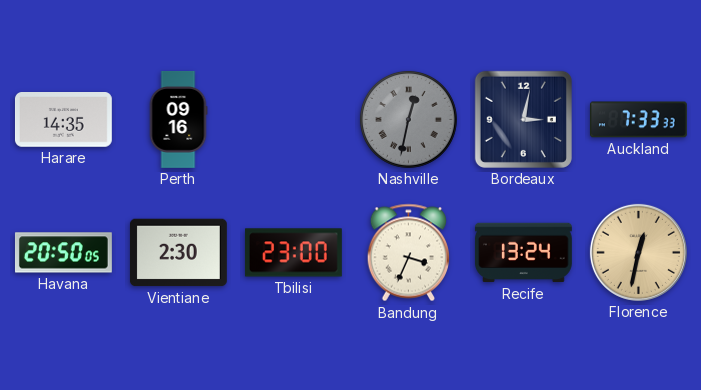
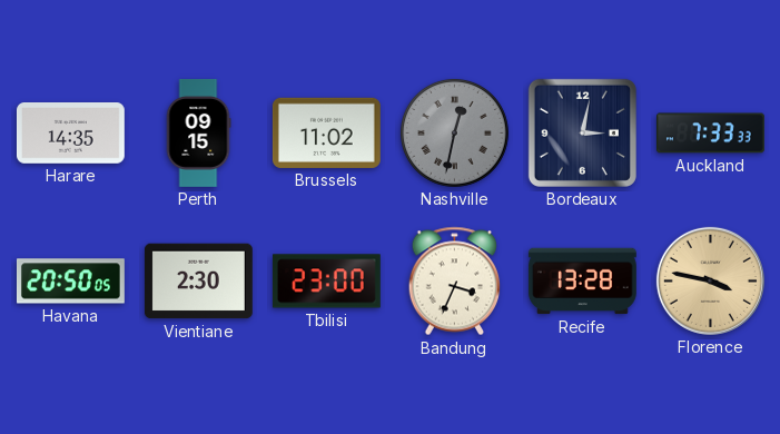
Perth: 09:16 -> 09:15
Brussels: none -> 11:02
Recife: 13:24 -> 13:28
Florence: 12:32 -> 3:47
